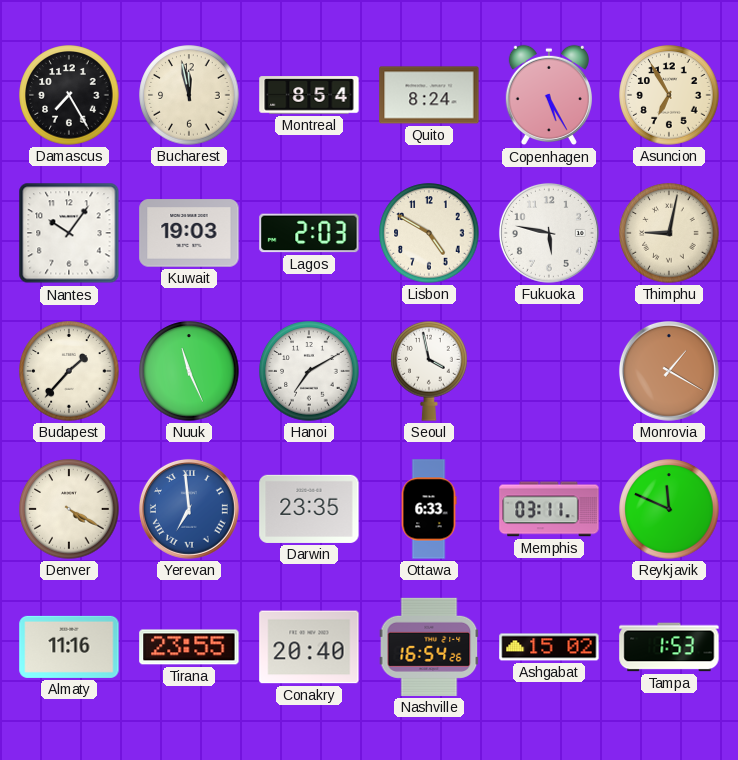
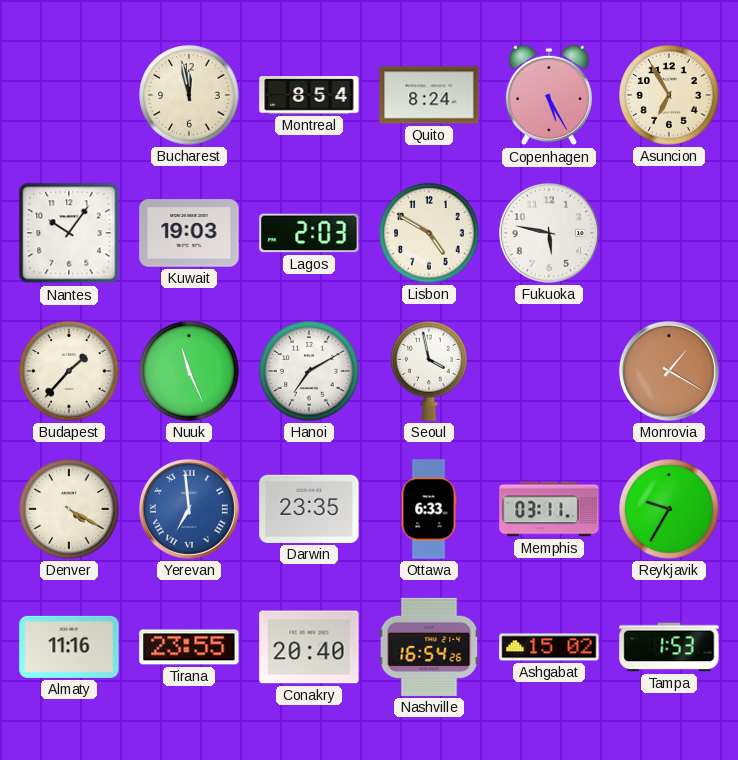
Damascus: 7:25 -> none
Thimphu: 9:02 -> none
Reykjavik: 11:49 -> 9:35
